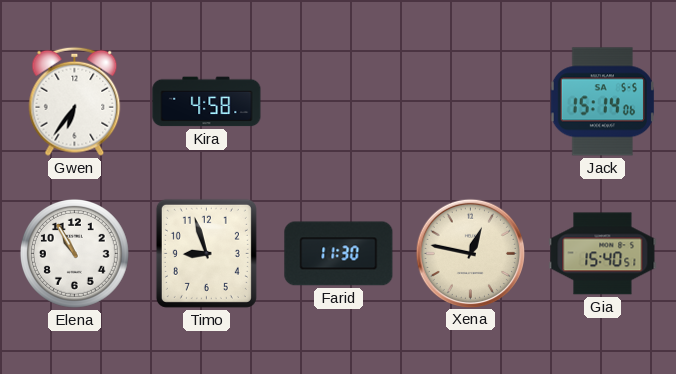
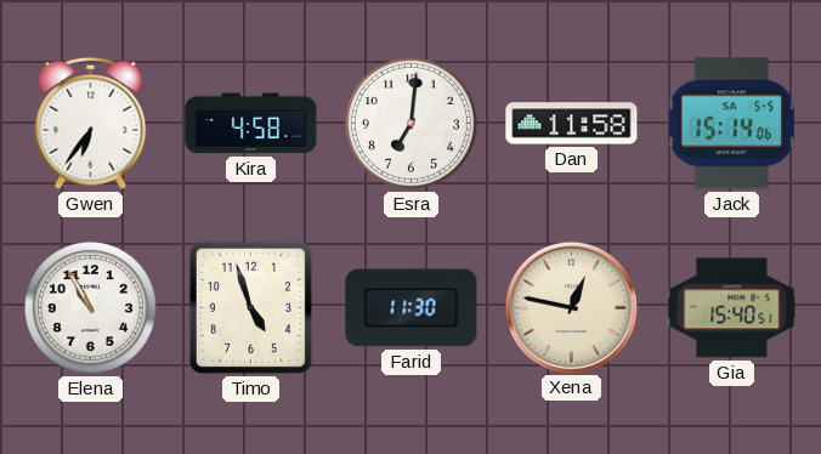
Esra: none -> 7:01
Dan: none -> 11:58
Timo: 8:57 -> 4:57
